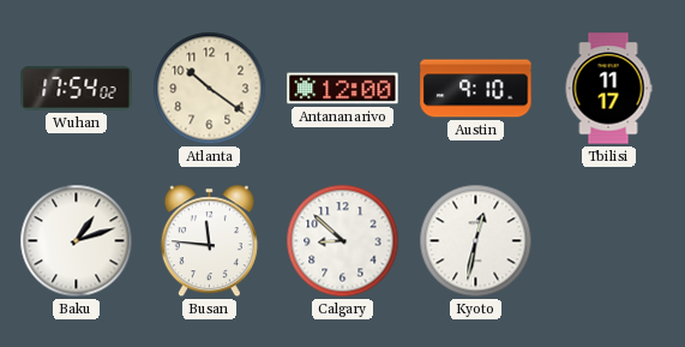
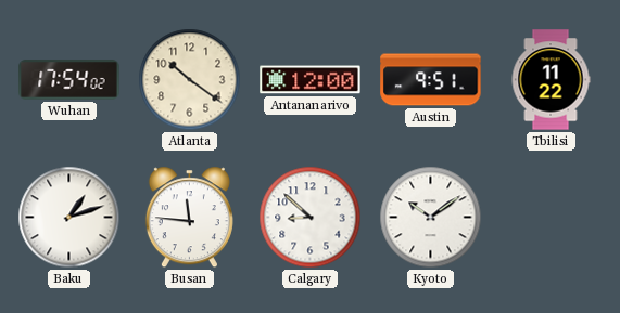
Austin: 9:10 -> 9:51
Tbilisi: 11:17 -> 11:22
Kyoto: 12:32 -> 10:09
